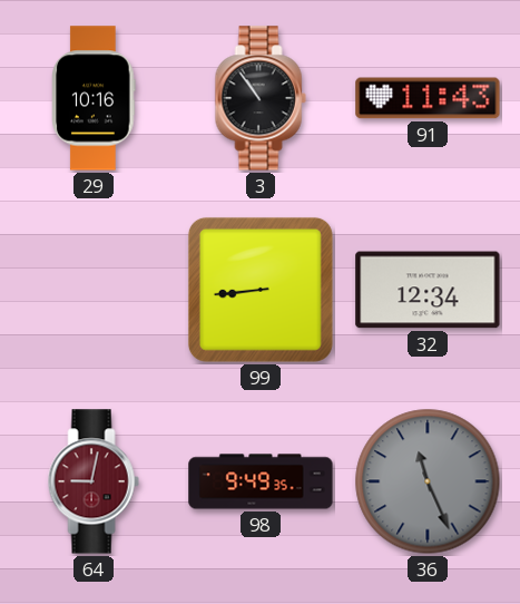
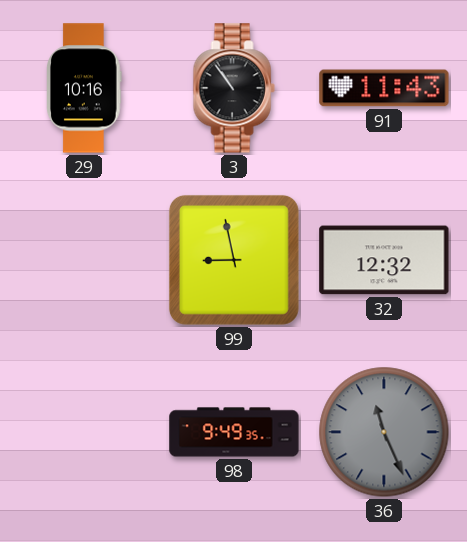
99: 8:44 -> 8:58
32: 12:34 -> 12:32
64: 9:02 -> none
